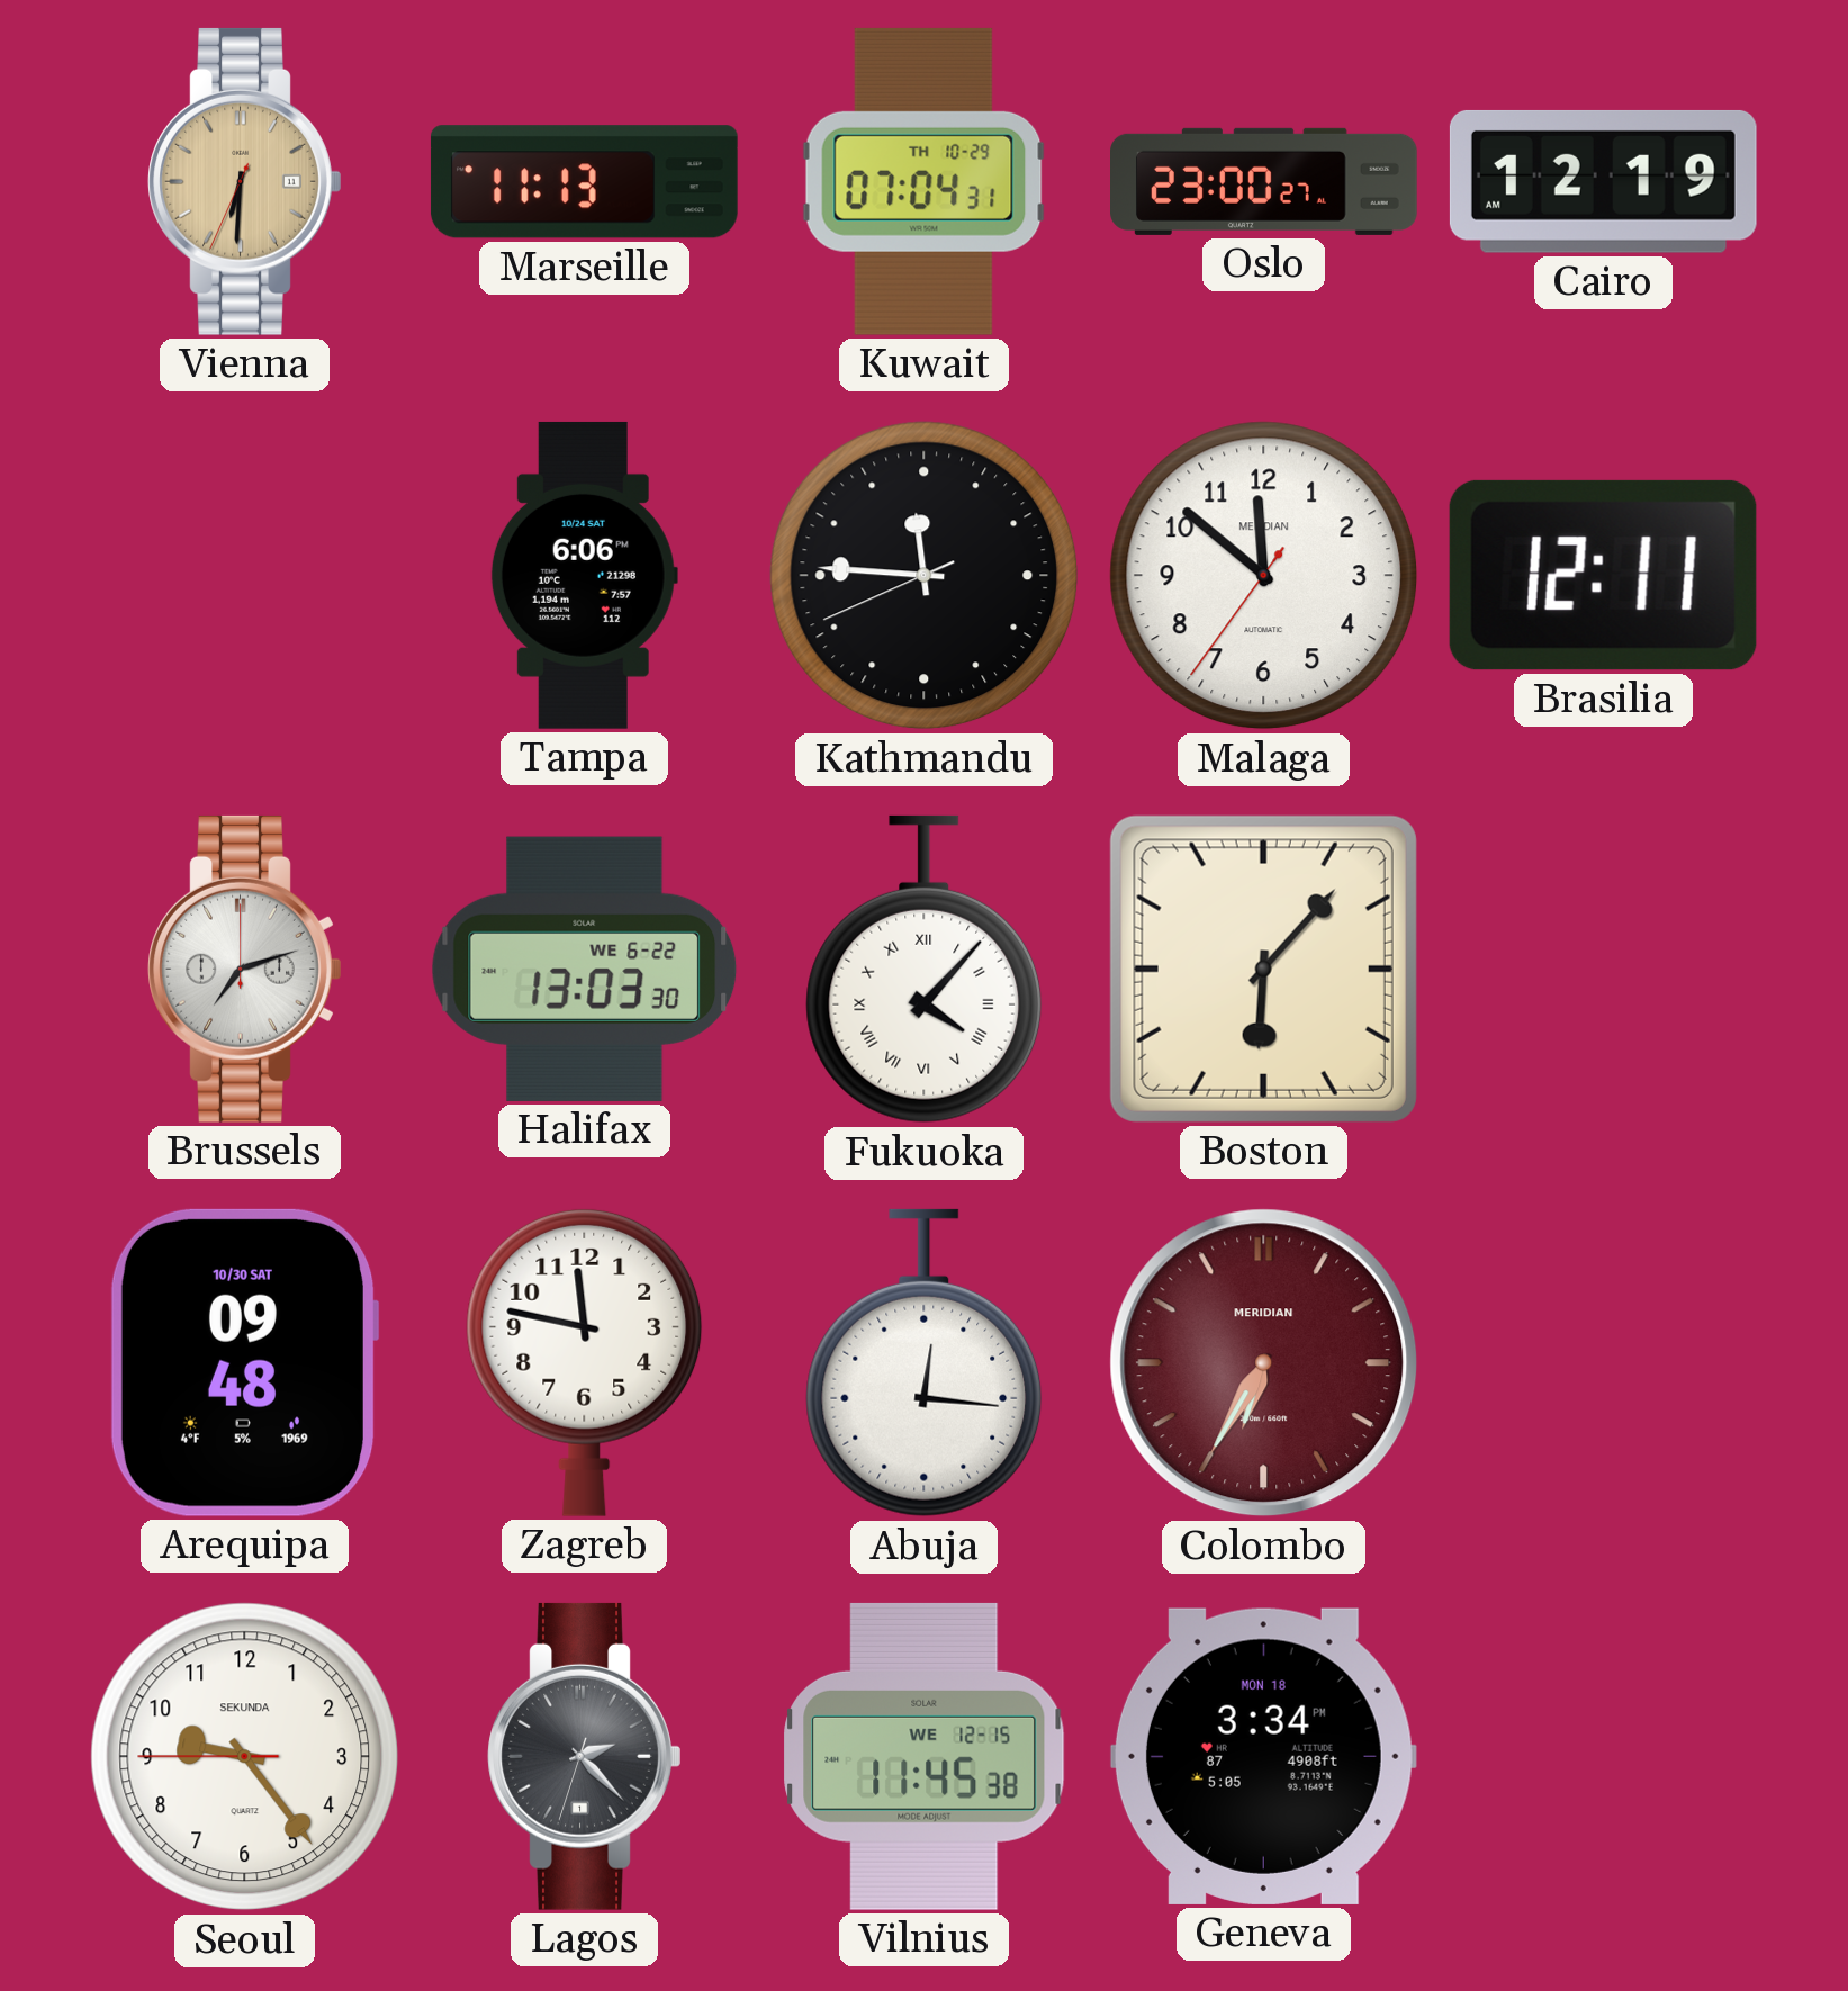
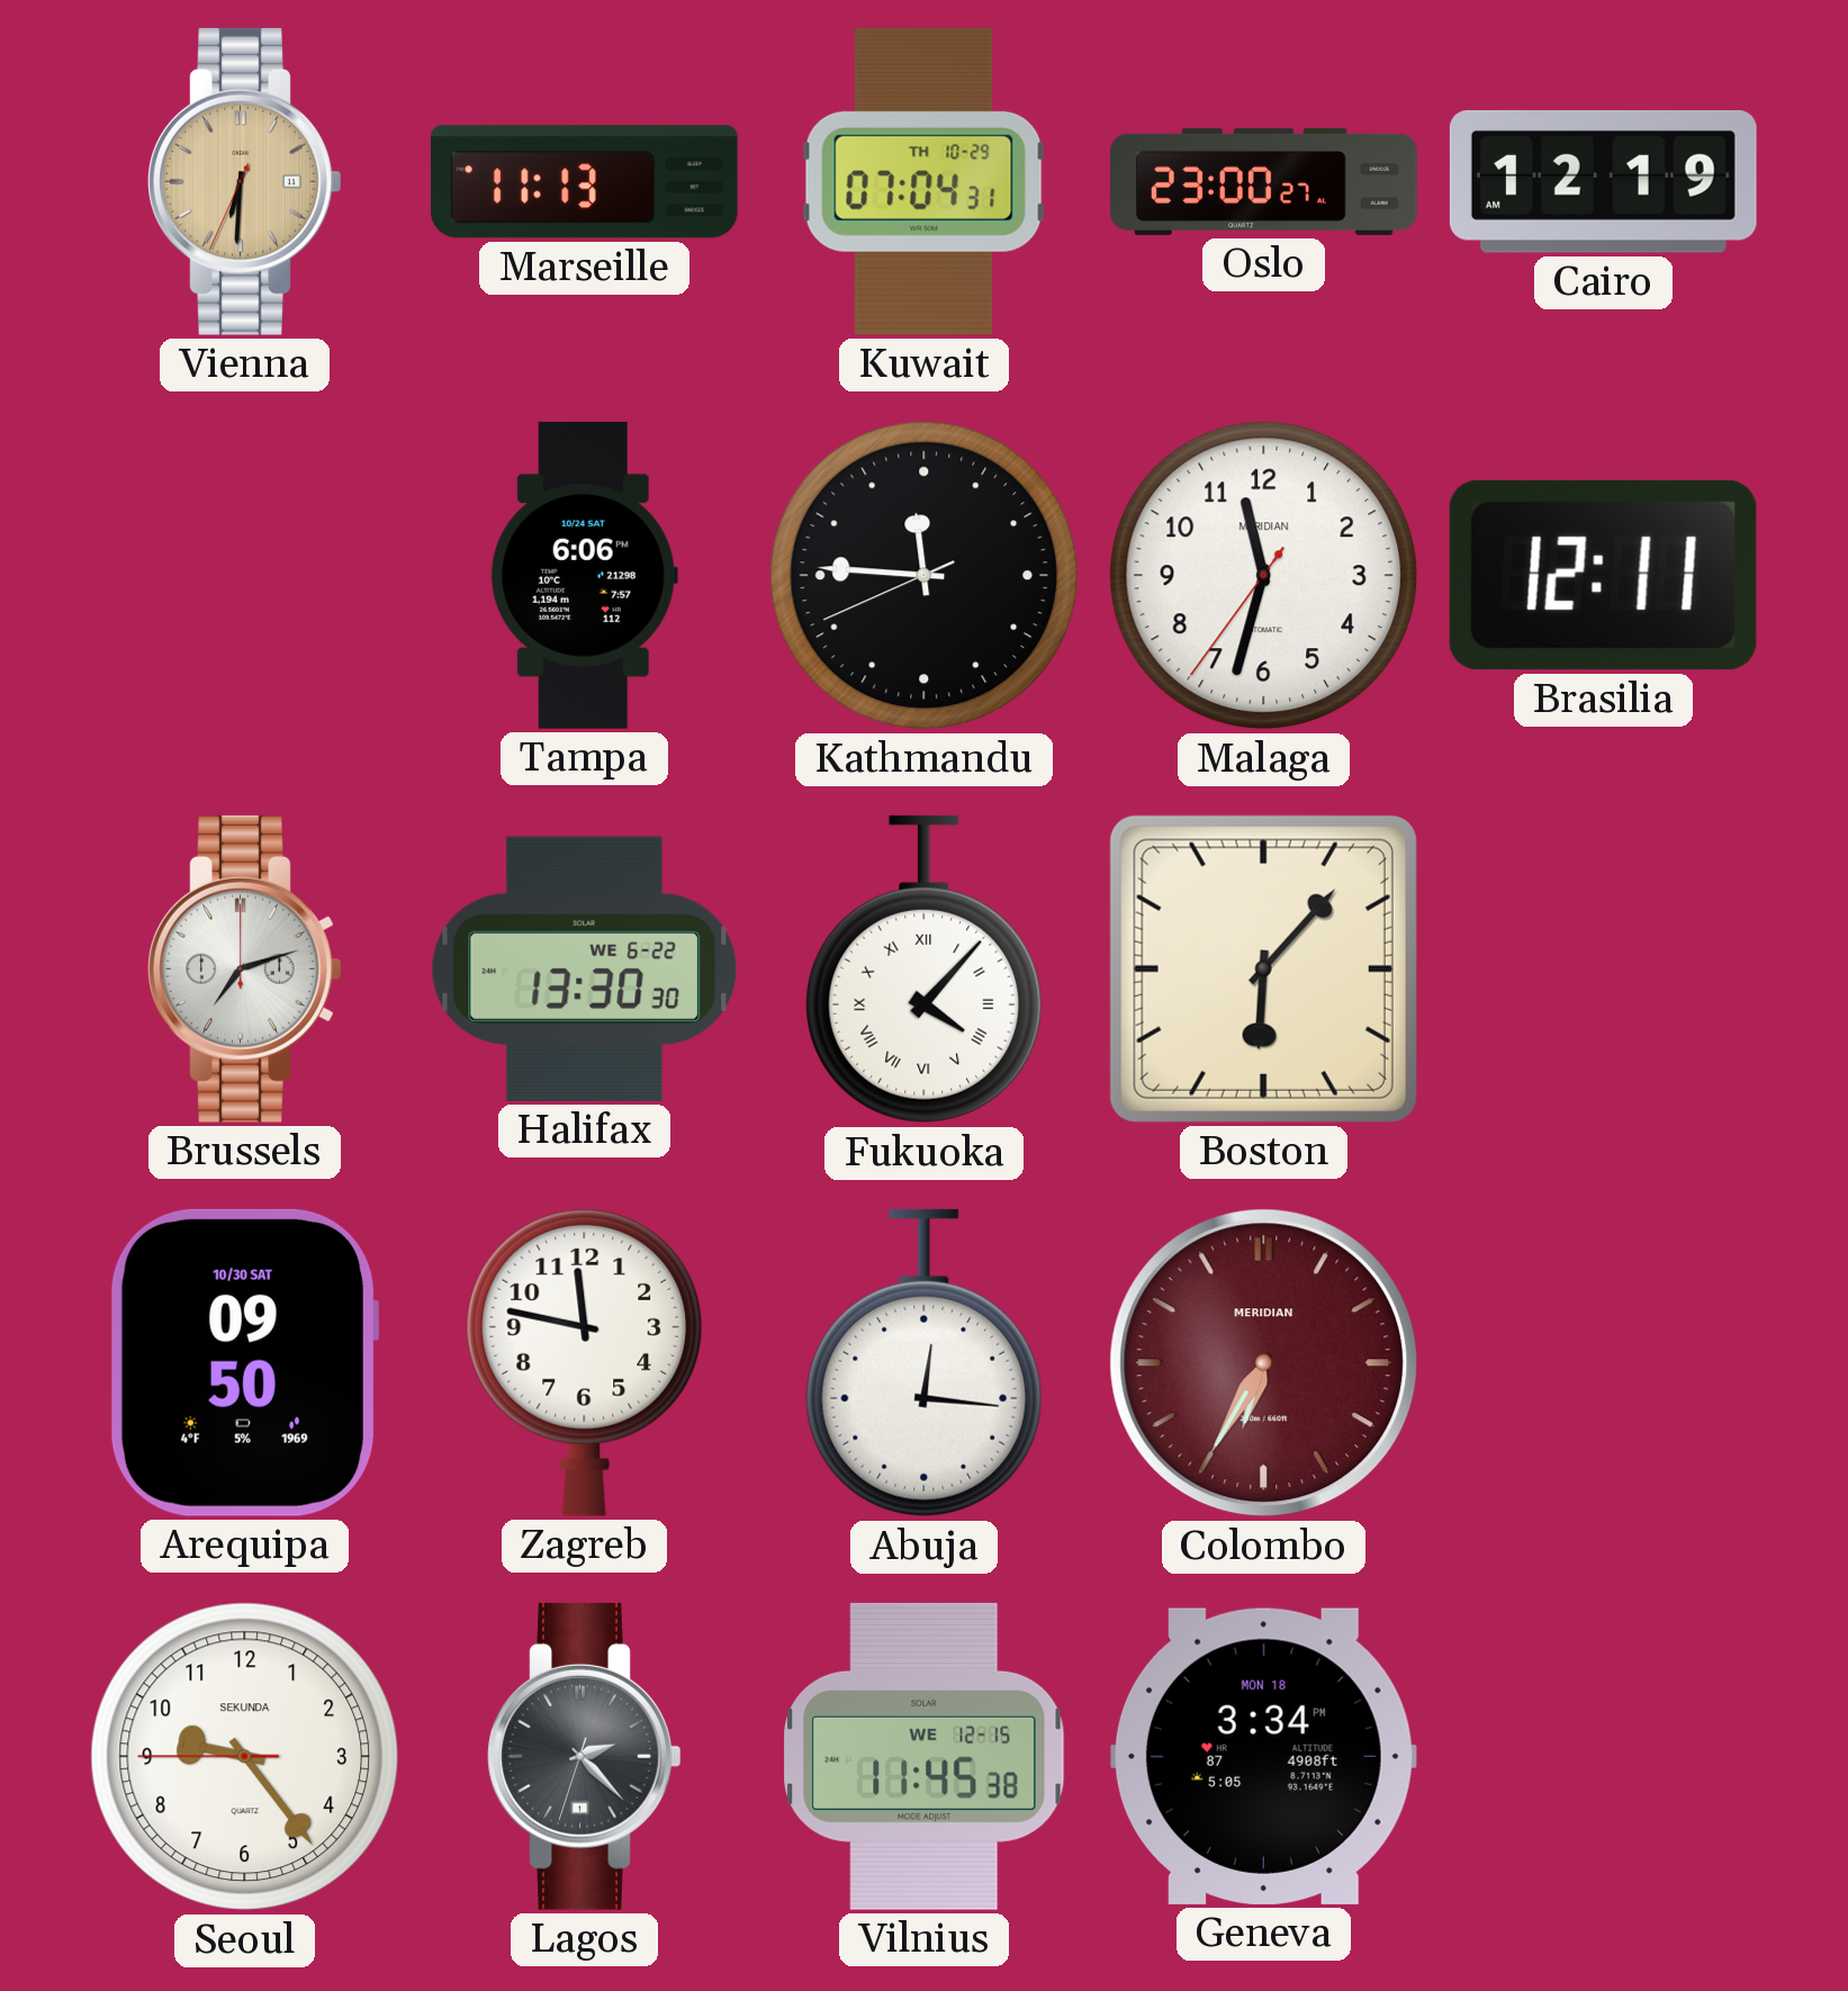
Malaga: 11:51 -> 11:32
Halifax: 13:03 -> 13:30
Arequipa: 09:48 -> 09:50
